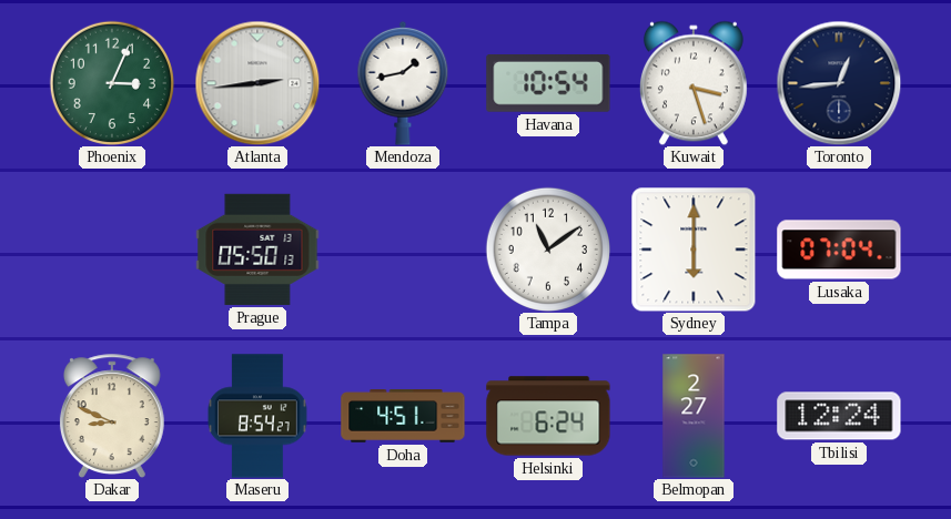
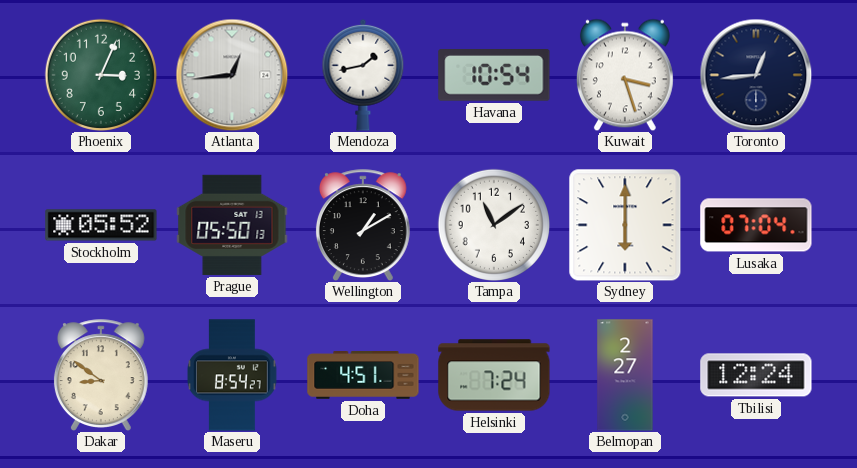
Atlanta: 2:44 -> 12:44
Stockholm: none -> 05:52
Wellington: none -> 1:10
Dakar: 8:49 -> 8:51
Helsinki: 6:24 -> 7:24
